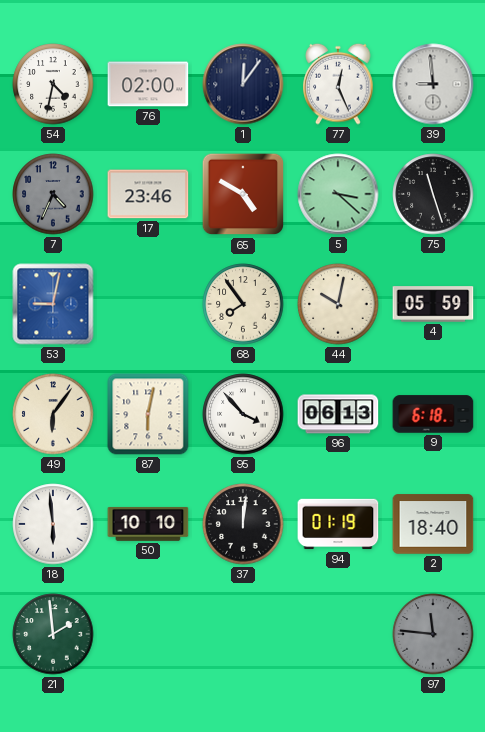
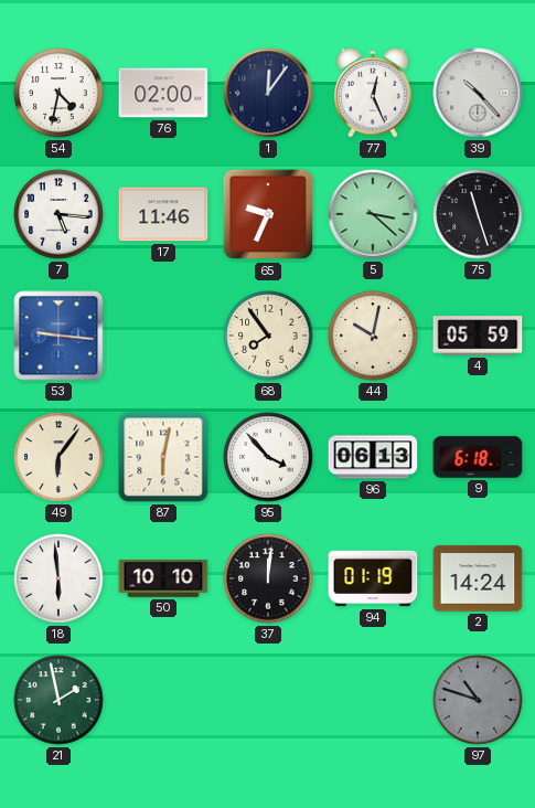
39: 8:59 -> 10:23
7: 4:34 -> 5:16
7 dial: grey -> white
17: 23:46 -> 11:46
65: 4:50 -> 9:34
53: 9:02 -> 9:16
2: 18:40 -> 14:24
21: 1:59 -> 1:58
97: 11:46 -> 10:48
